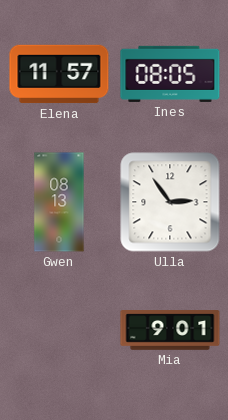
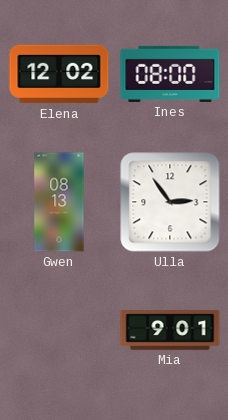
Elena: 11:57 -> 12:02
Ines: 08:05 -> 08:00
